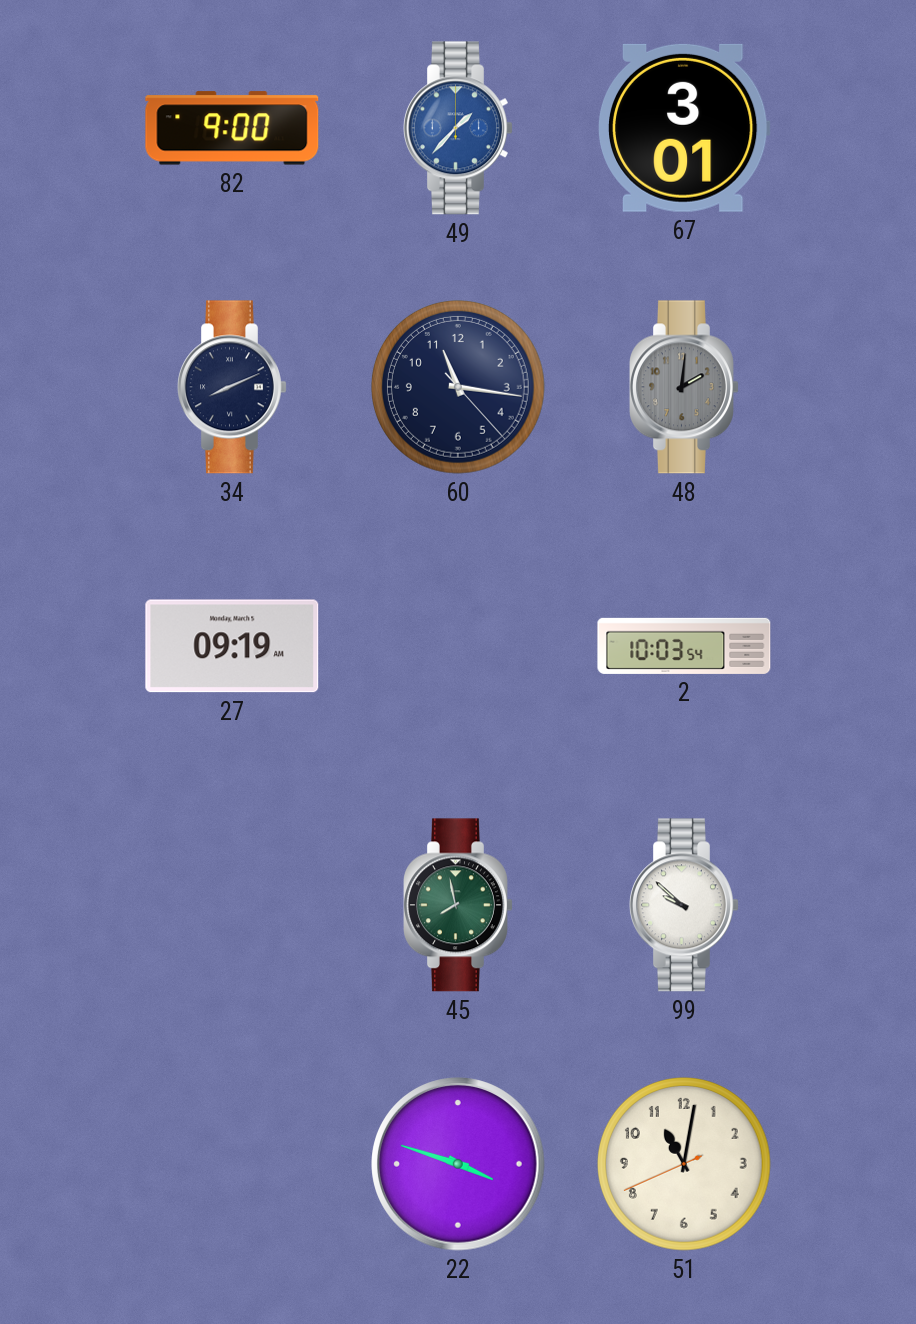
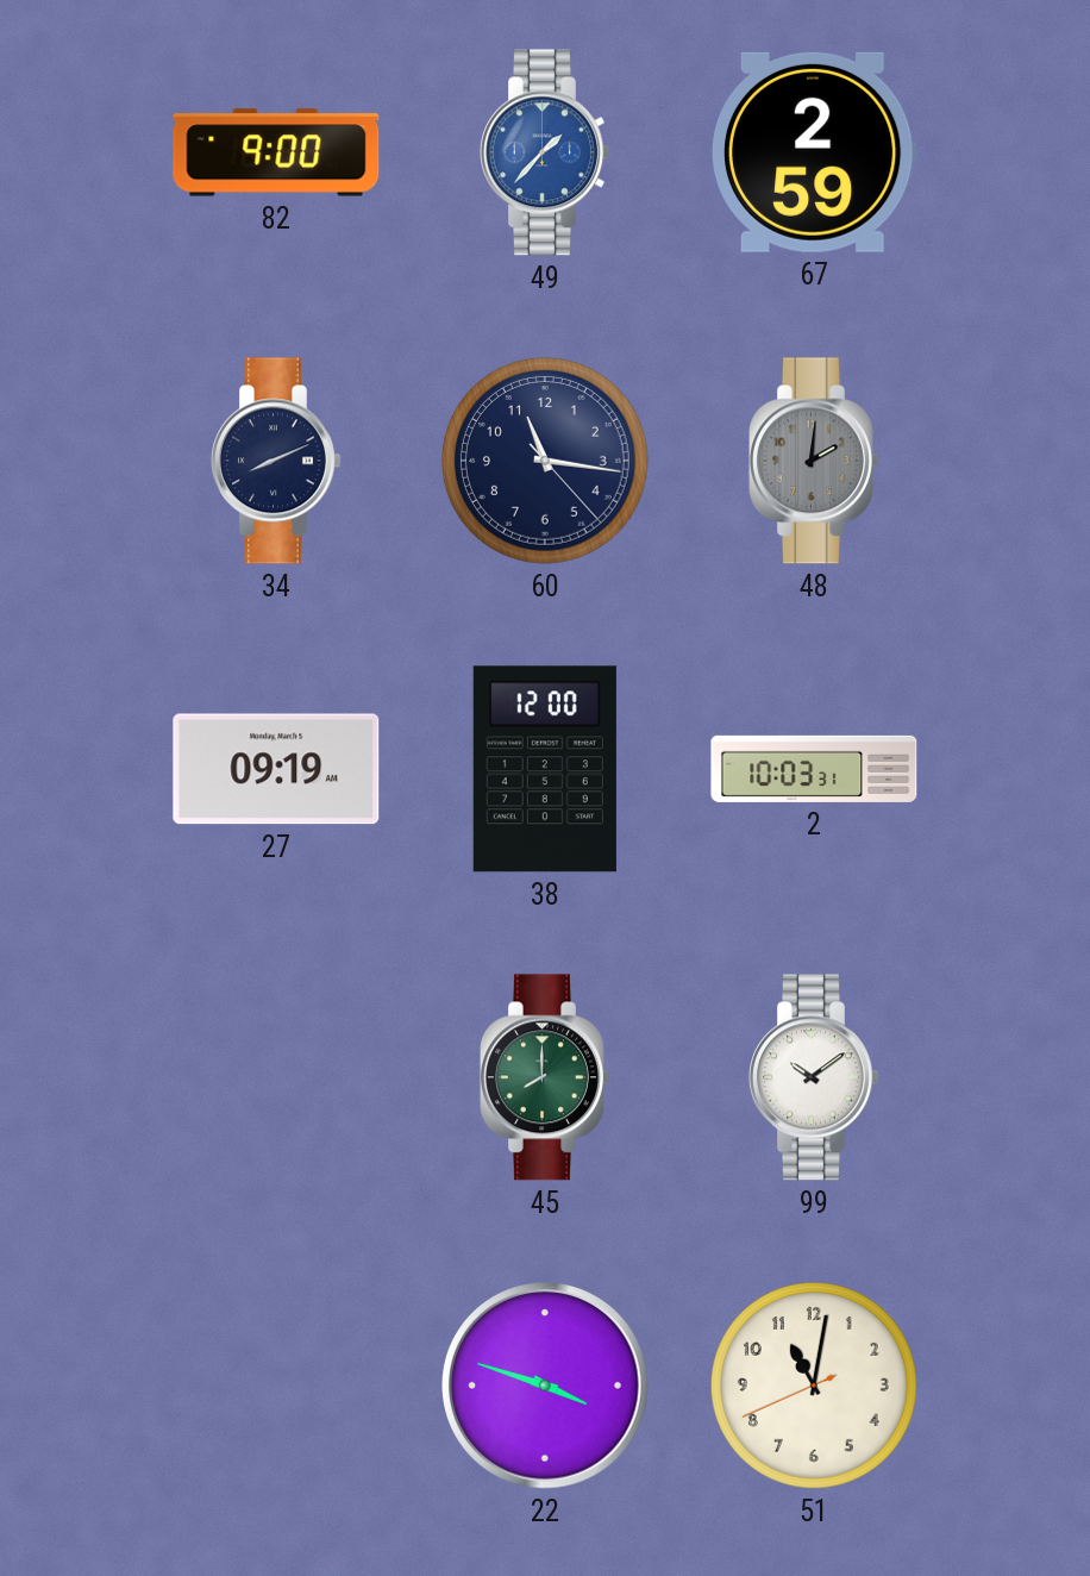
67: 3:01 -> 2:59
38: none -> 12:00
2: 10:03:54 -> 10:03:31
45: 7:58 -> 8:00
99: 9:52 -> 10:09
